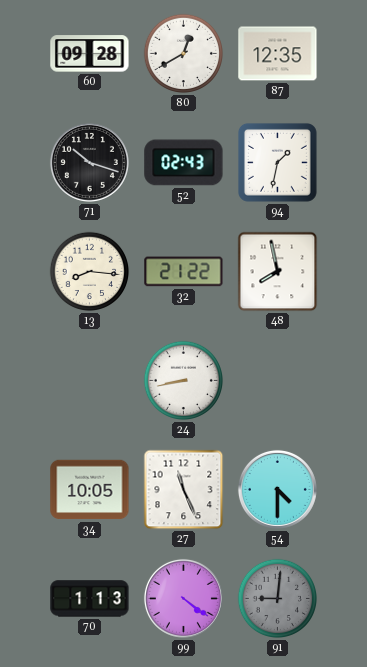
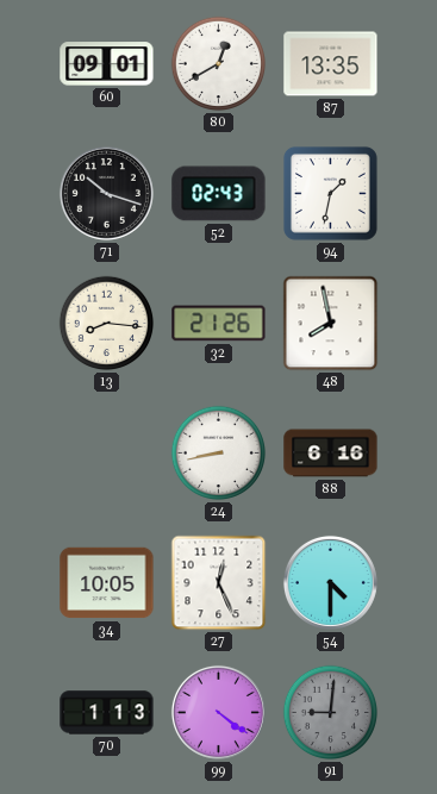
60: 09:28 -> 09:01
87: 12:35 -> 13:35
32: 21:22 -> 21:26
88: none -> 6:16
27: 11:26 -> 12:26
